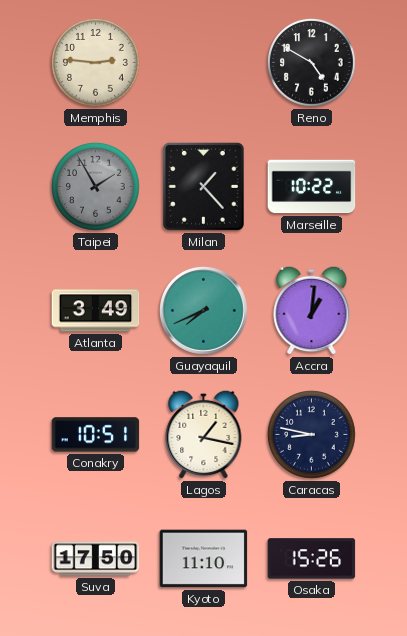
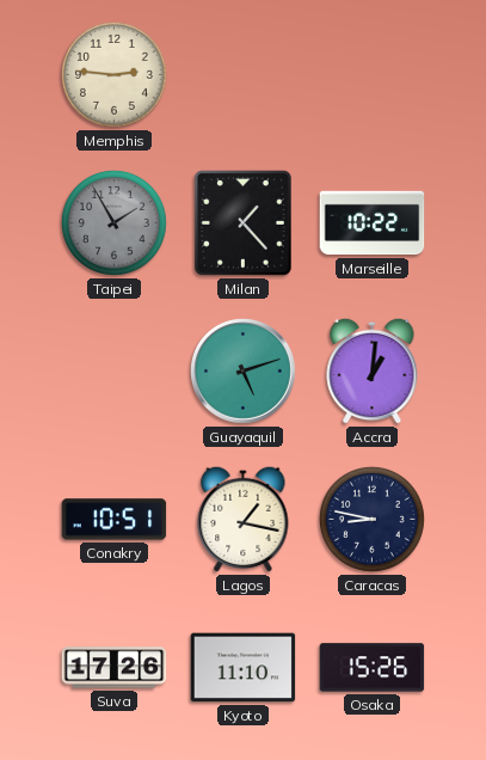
Reno: 4:50 -> none
Atlanta: 3:49 -> none
Guayaquil: 7:41 -> 5:12
Suva: 17:50 -> 17:26
